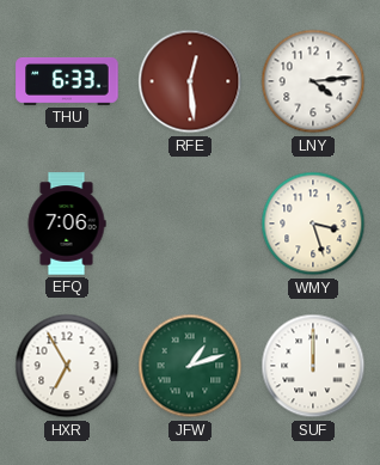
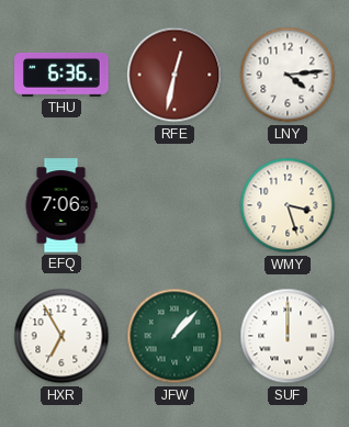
THU: 6:33 -> 6:36
RFE: 12:29 -> 12:32
JFW: 1:12 -> 1:07
